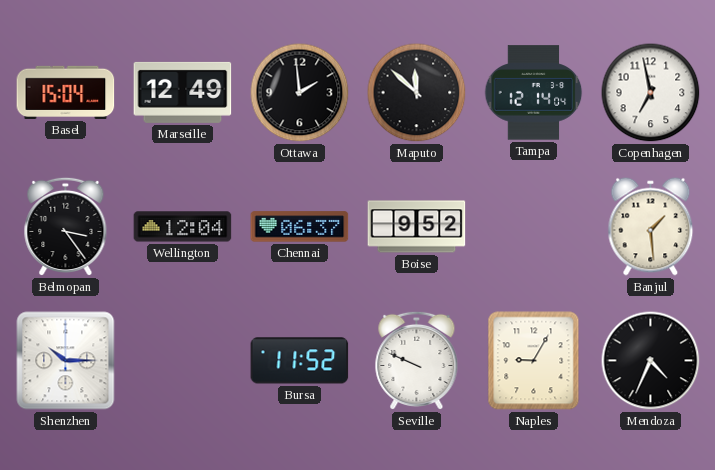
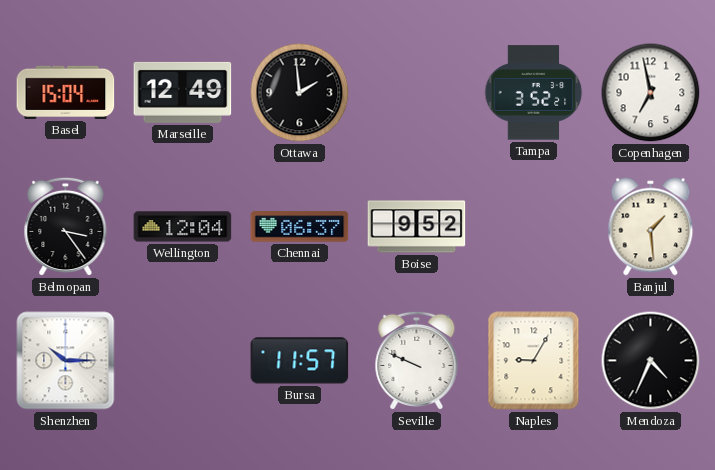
Maputo: 11:52 -> none
Tampa: 12:14 -> 3:52
Bursa: 11:52 -> 11:57
